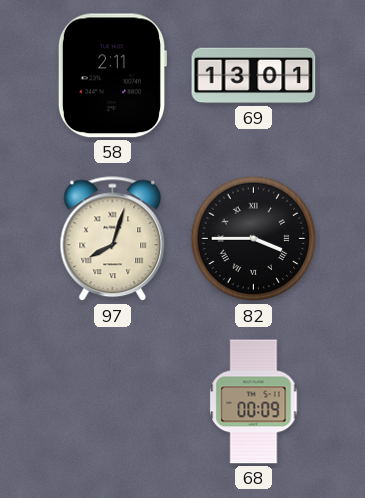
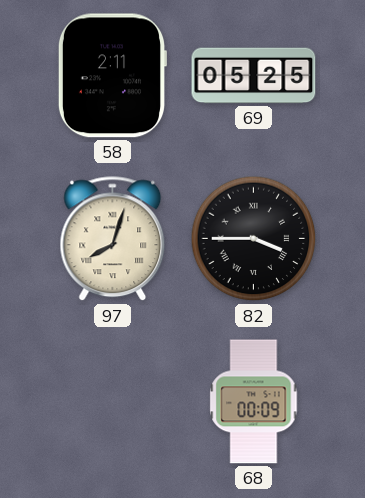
69: 13:01 -> 05:25
